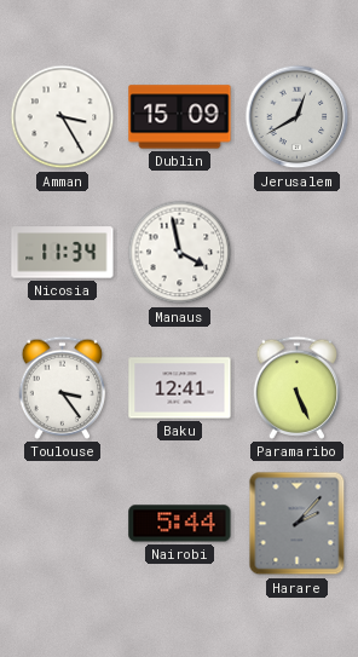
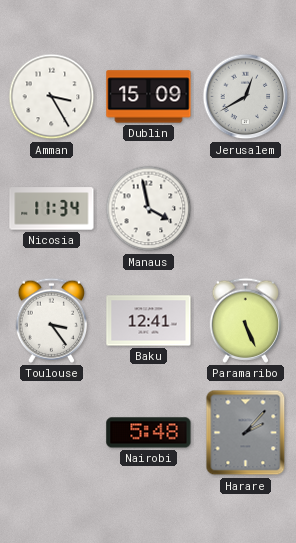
Nairobi: 5:44 -> 5:48
